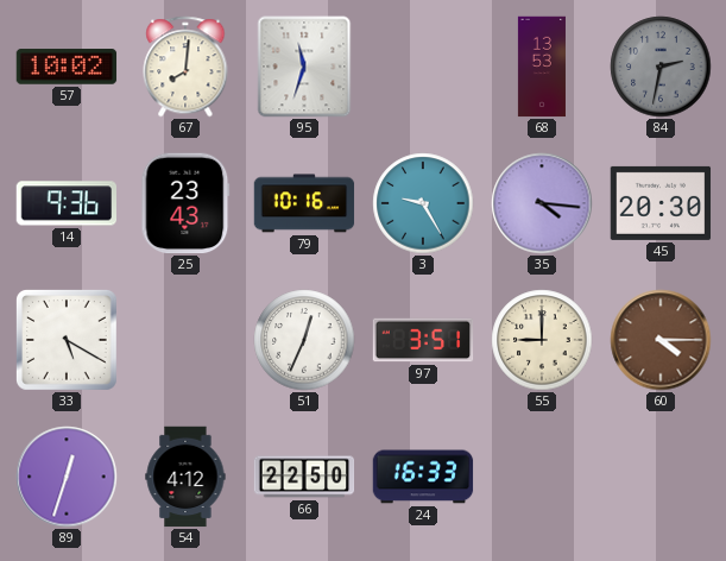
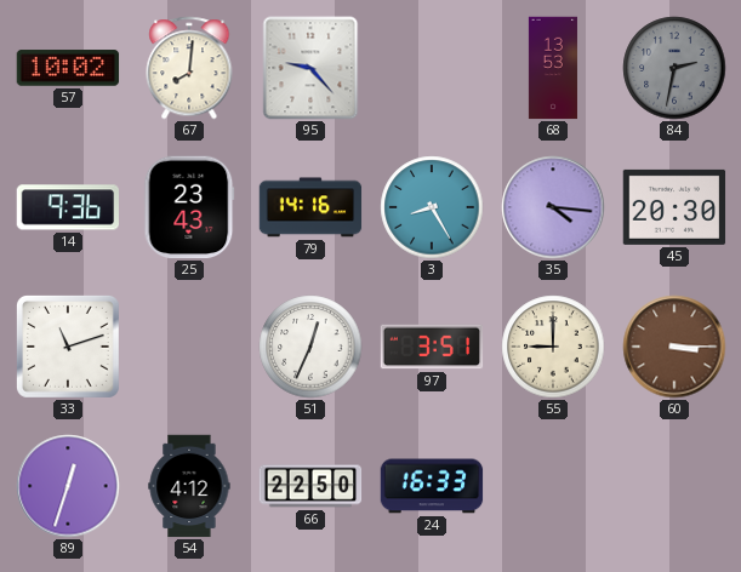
95: 11:33 -> 9:23
79: 10:16 -> 14:16
3: 9:25 -> 8:25
33: 5:20 -> 11:12
60: 4:15 -> 3:15
